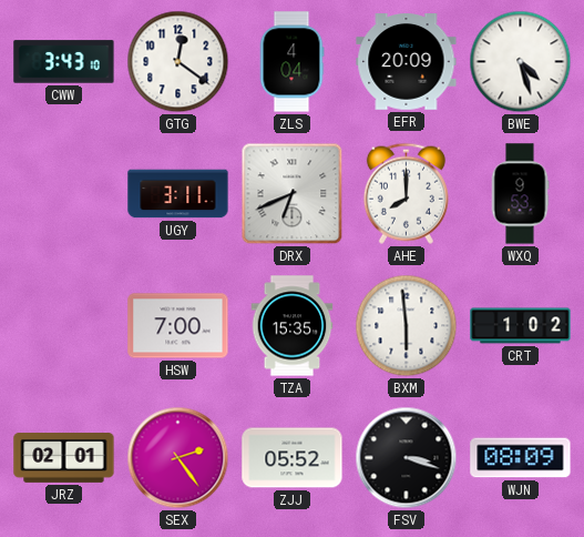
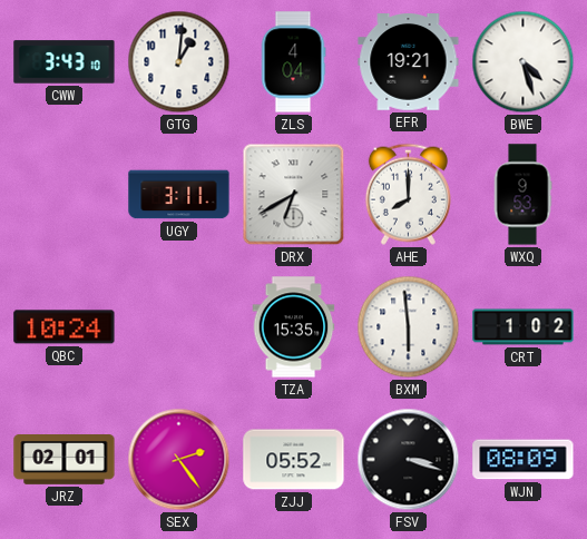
GTG: 12:21 -> 1:01
EFR: 20:09 -> 19:21
DRX: 6:41 -> 6:40
QBC: none -> 10:24
HSW: 7:00 -> none
